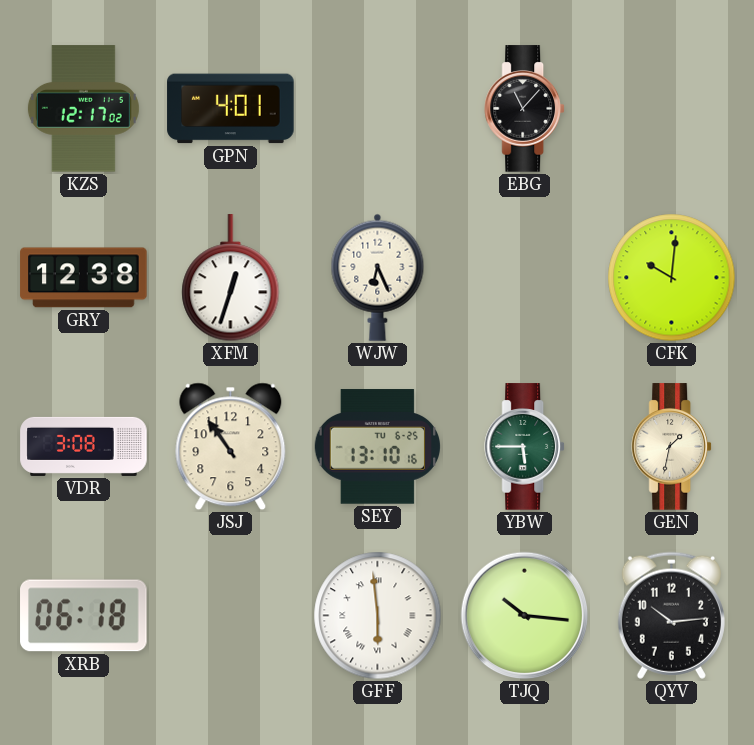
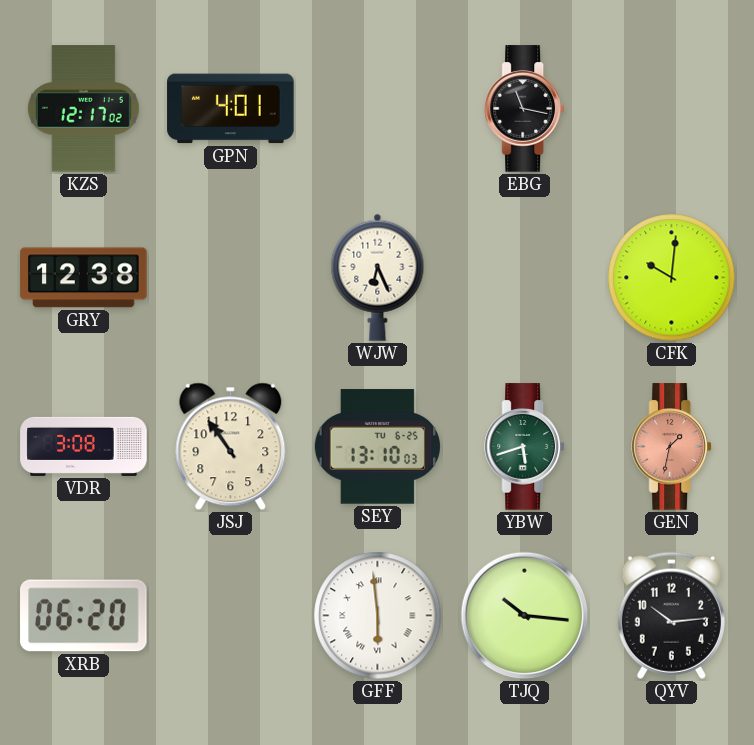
EBG: 11:07 -> 11:17
XFM: 12:33 -> none
SEY: 13:10:16 -> 13:10:03
YBW: 5:45 -> 5:42
GEN dial: cream -> salmon
XRB: 06:18 -> 06:20
